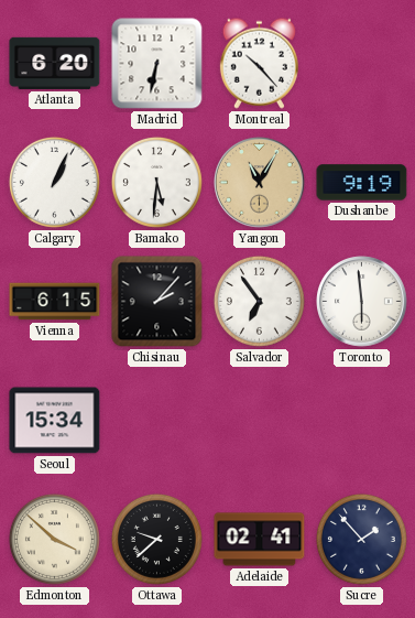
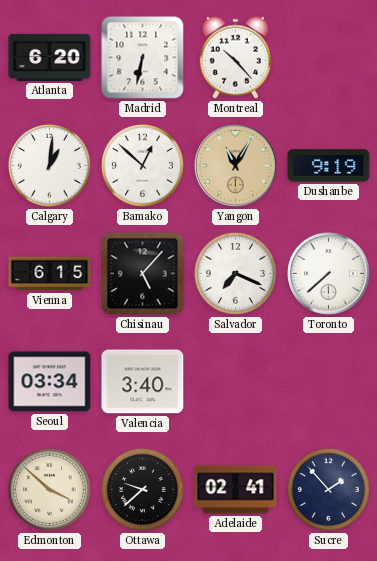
Calgary: 1:04 -> 1:01
Bamako: 5:31 -> 12:52
Chisinau: 2:07 -> 5:07
Salvador: 6:54 -> 7:19
Toronto: 5:59 -> 7:38
Seoul: 15:34 -> 03:34
Valencia: none -> 3:40
